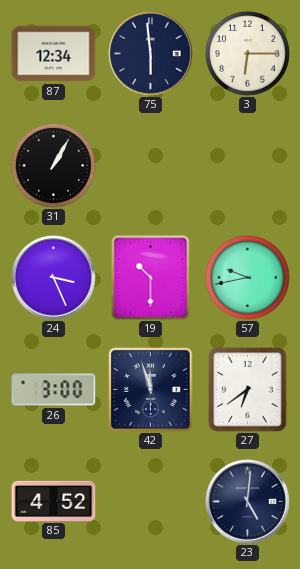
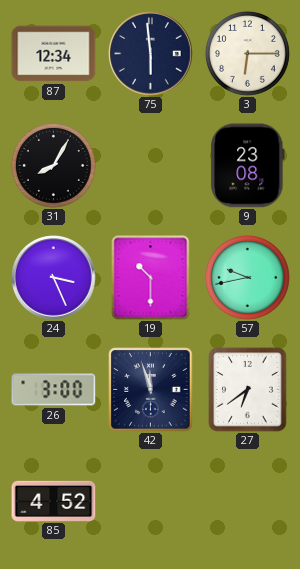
31: 1:05 -> 8:05
9: none -> 23:08
23: 5:01 -> none
